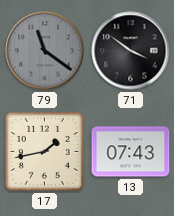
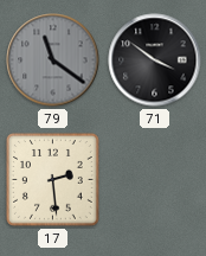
17: 1:43 -> 2:29
13: 07:43 -> none
